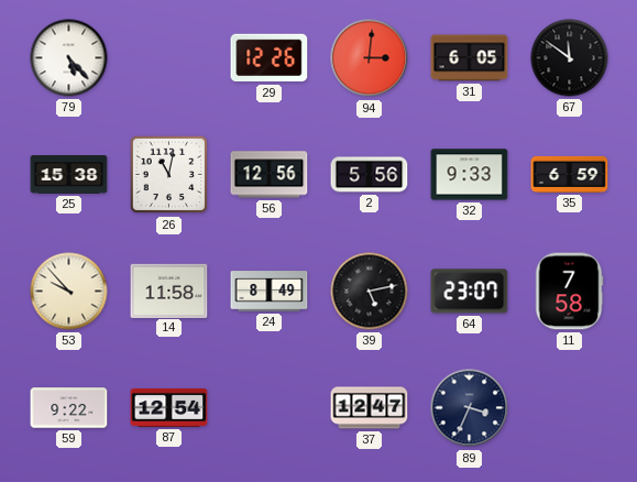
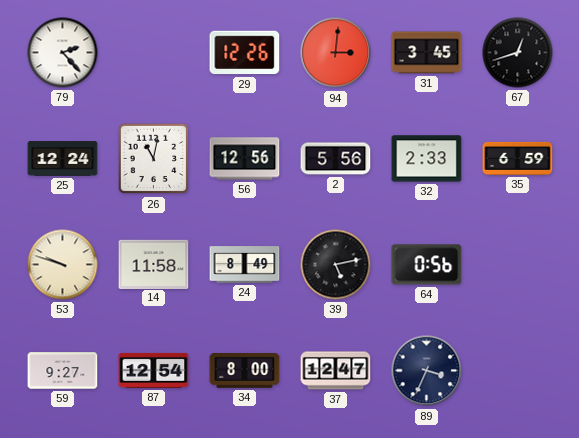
79: 5:23 -> 2:23
31: 6:05 -> 3:45
67: 11:51 -> 12:42
25: 15:38 -> 12:24
32: 9:33 -> 2:33
53: 9:53 -> 9:48
64: 23:07 -> 0:56
11: 7:58 -> none
59: 9:22 -> 9:27
34: none -> 8:00
